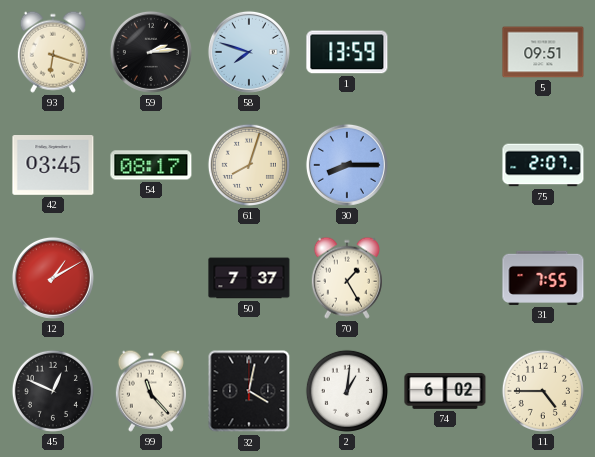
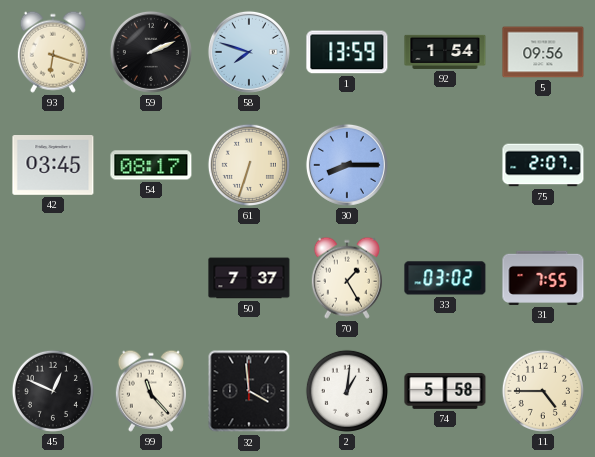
59: 2:14 -> 2:11
92: none -> 1:54
5: 09:51 -> 09:56
61: 8:03 -> 6:33
12: 1:10 -> none
33: none -> 03:02
32: 4:02 -> 3:59
74: 6:02 -> 5:58
